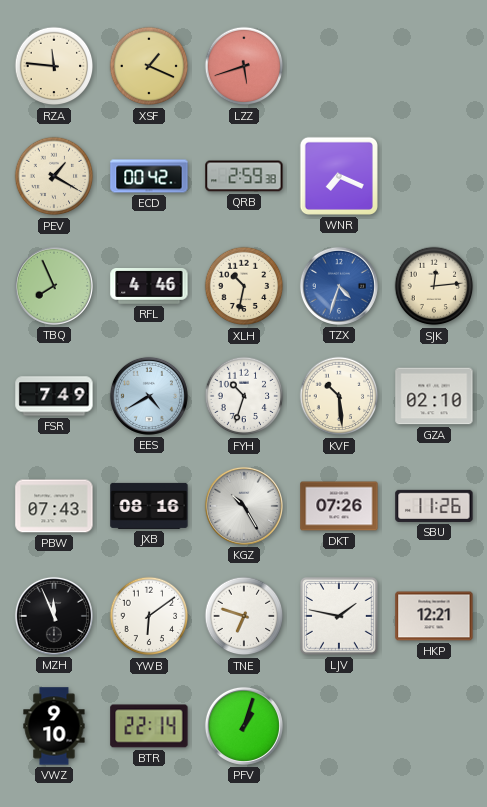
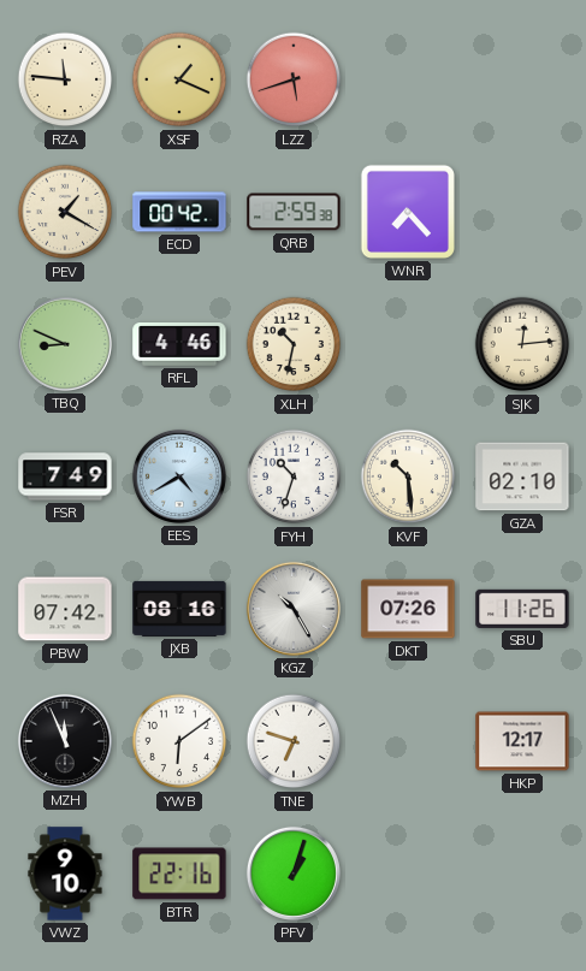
WNR: 7:19 -> 7:23
TBQ: 7:56 -> 8:49
TZX: 4:33 -> none
PBW: 07:43 -> 07:42
LJV: 1:47 -> none
HKP: 12:21 -> 12:17
BTR: 22:14 -> 22:16
